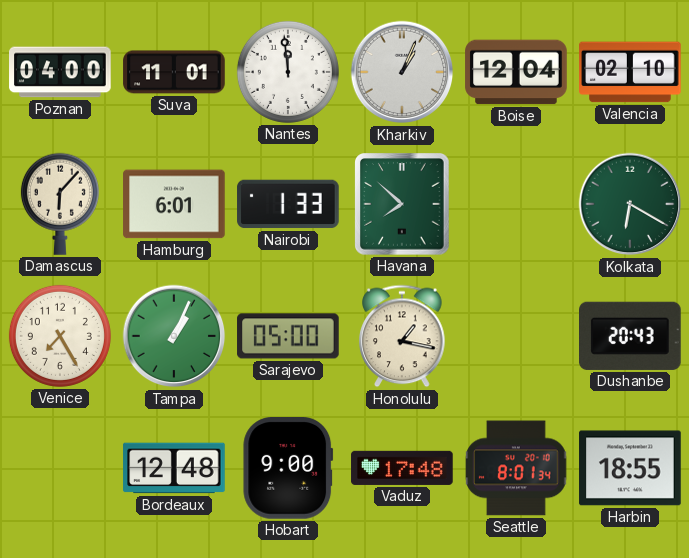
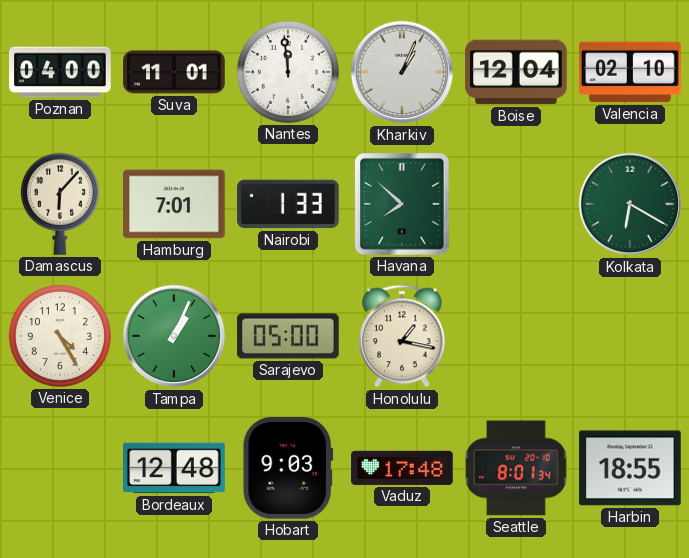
Hamburg: 6:01 -> 7:01
Venice: 7:25 -> 4:25
Dushanbe: 20:43 -> none
Hobart: 9:00 -> 9:03
